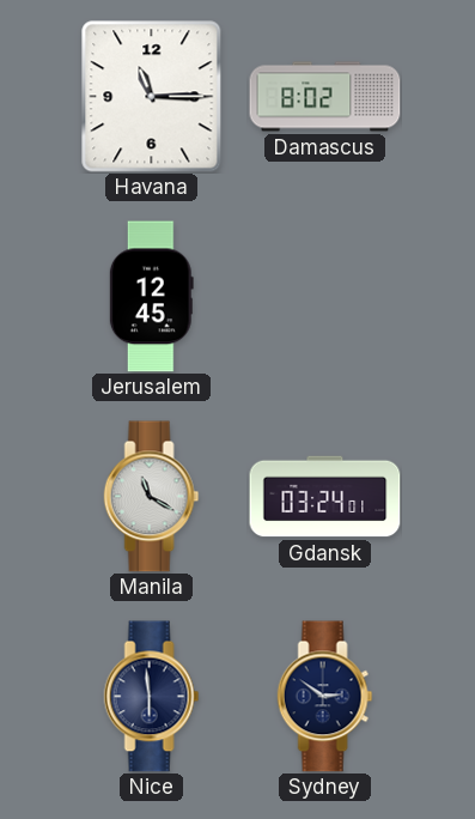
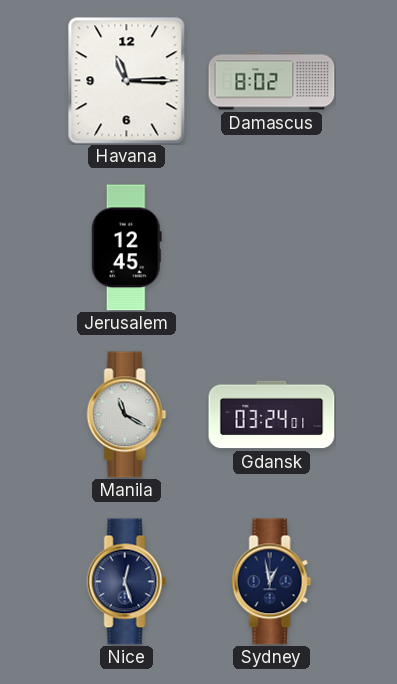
Nice: 5:59 -> 12:27
Sydney: 2:51 -> 12:58
